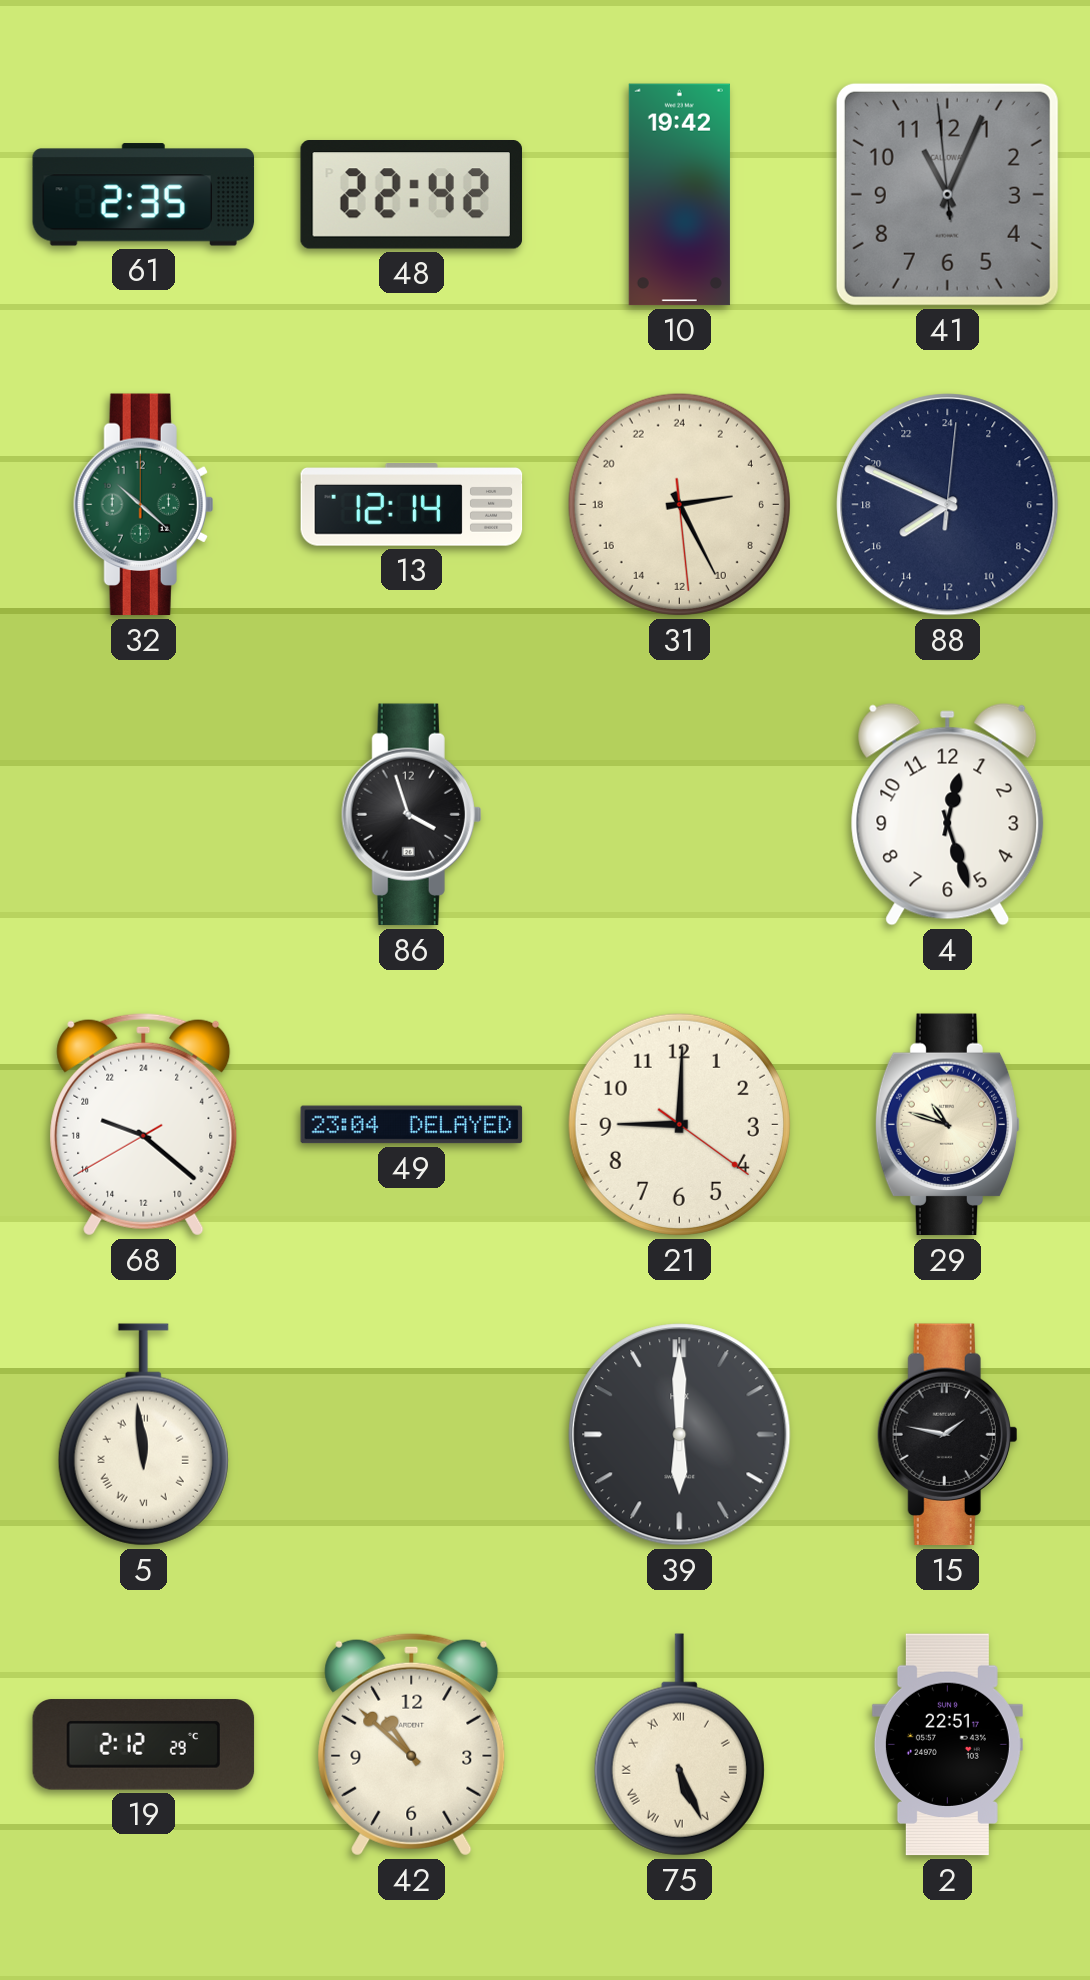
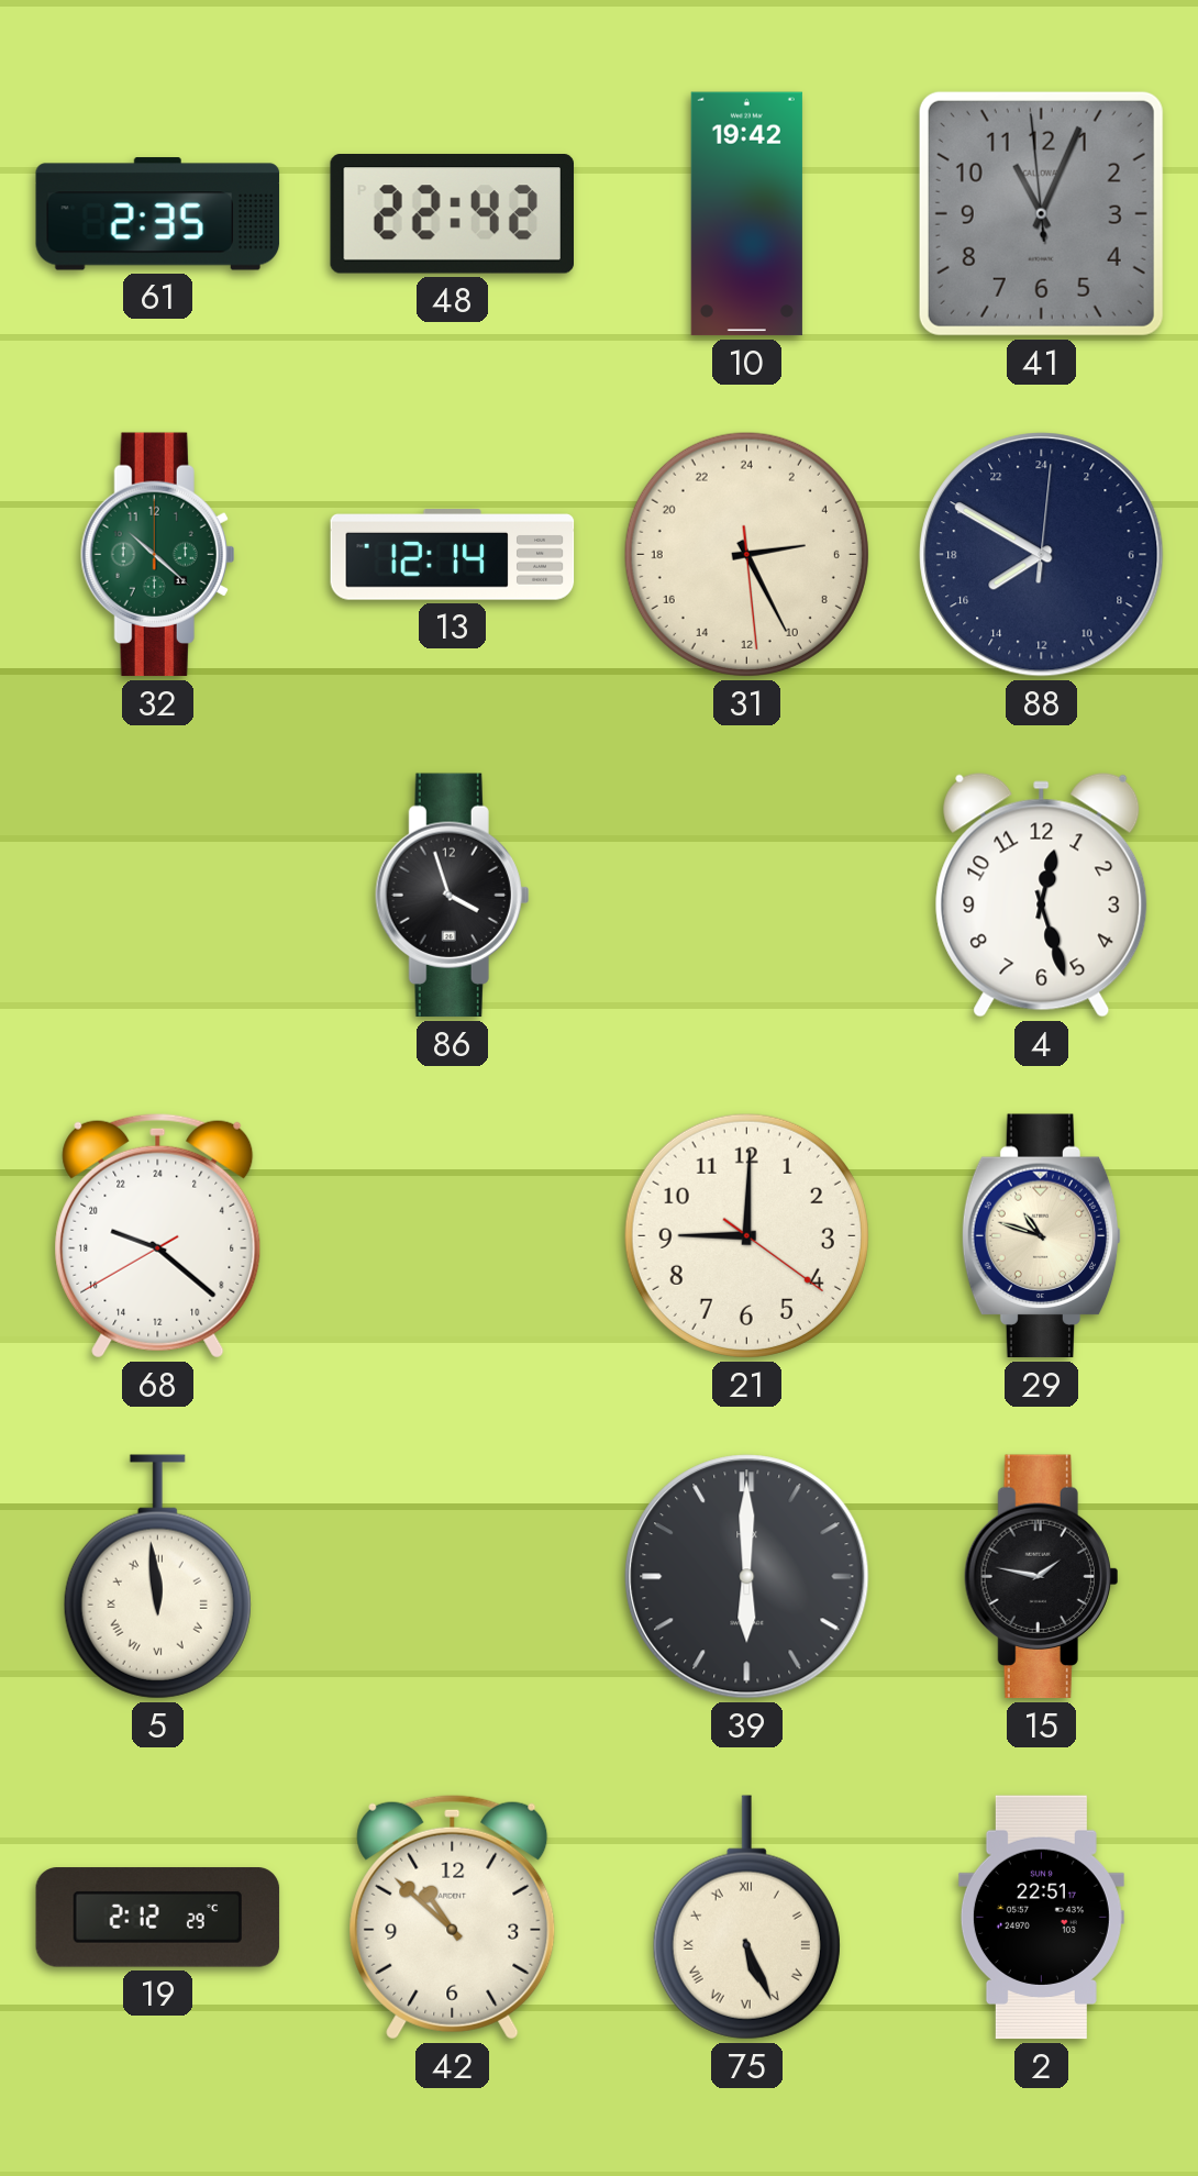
88: 15:49 -> 15:50
49: 23:04 -> none
